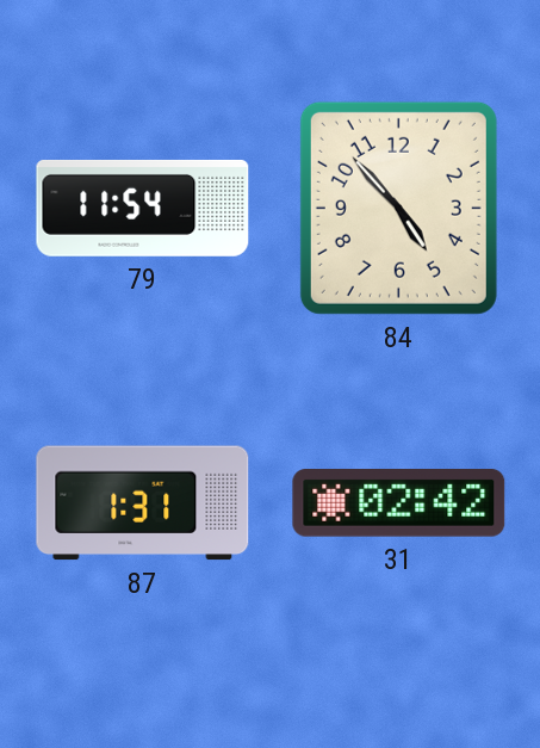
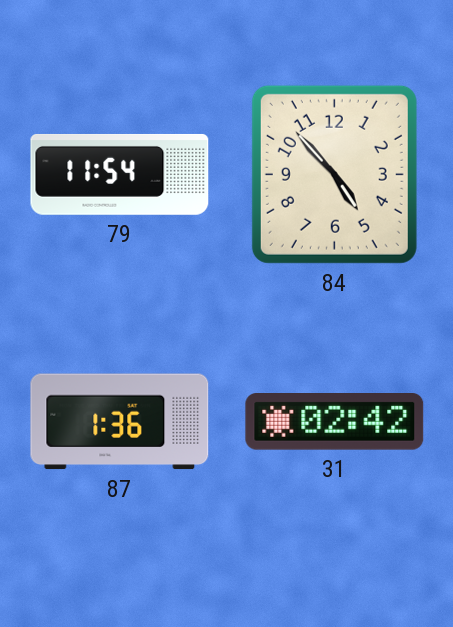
87: 1:31 -> 1:36
